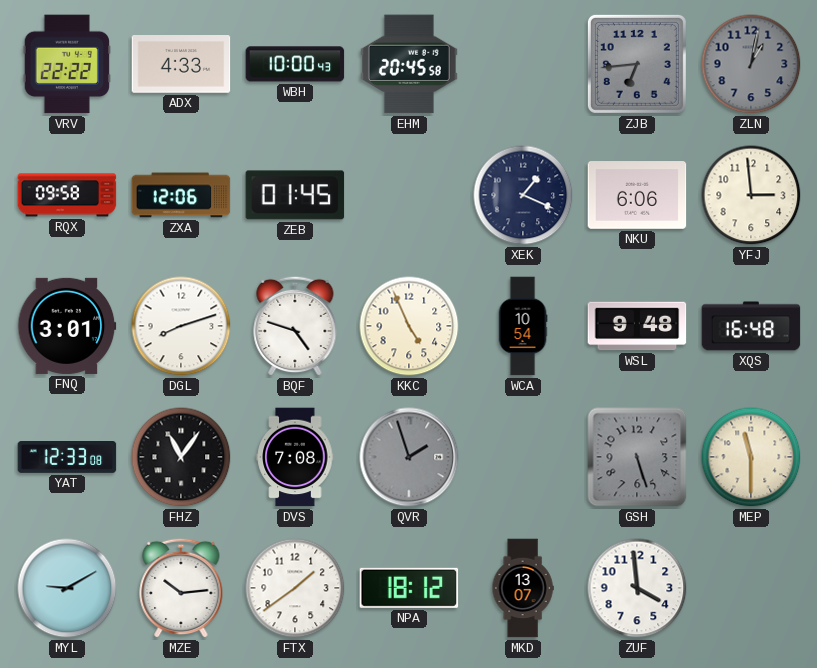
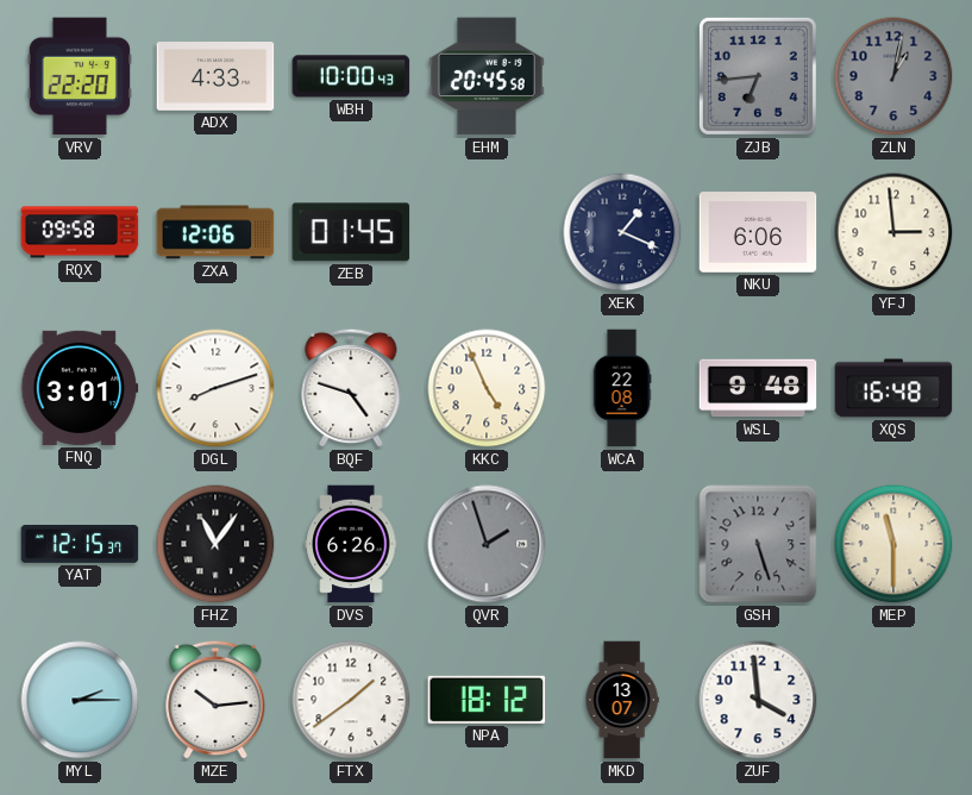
VRV: 22:22 -> 22:20
WCA: 10:54 -> 22:08
YAT: 12:33 -> 12:15
DVS: 7:08 -> 6:26
MYL: 9:10 -> 2:15
